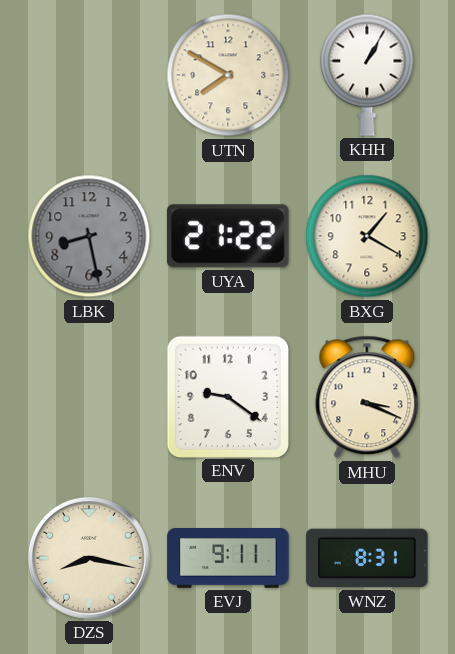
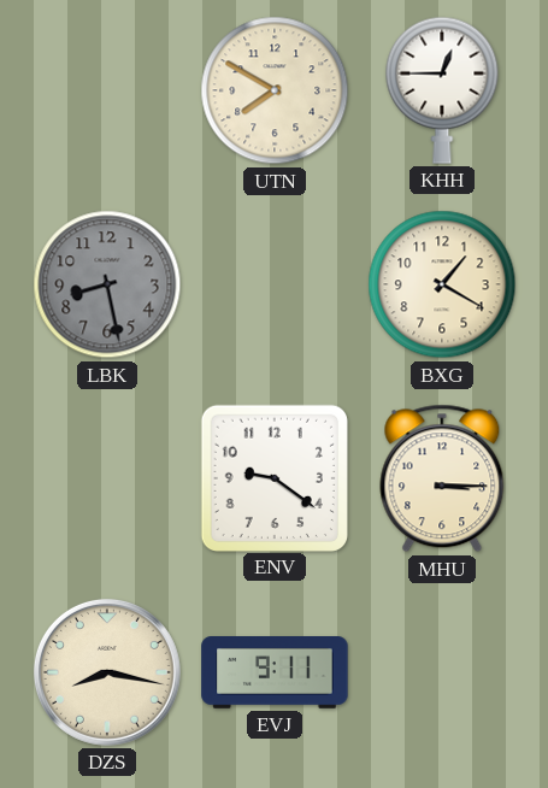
KHH: 1:05 -> 12:45
UYA: 21:22 -> none
MHU: 3:19 -> 3:15
WNZ: 8:31 -> none
